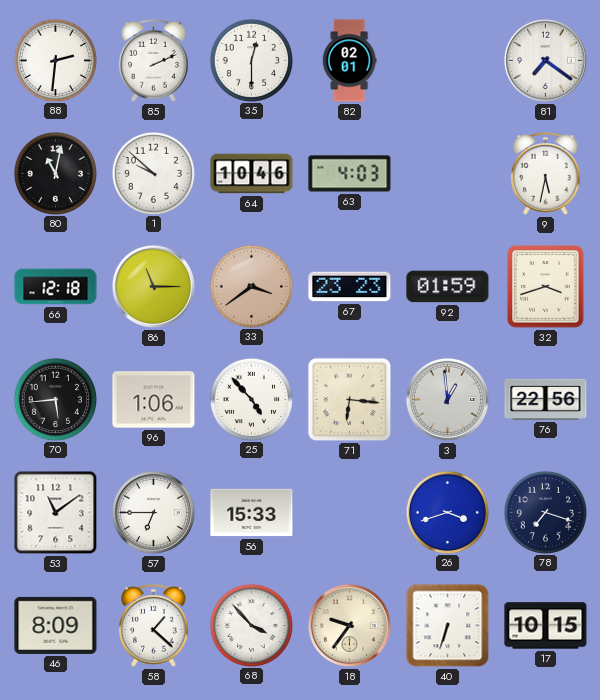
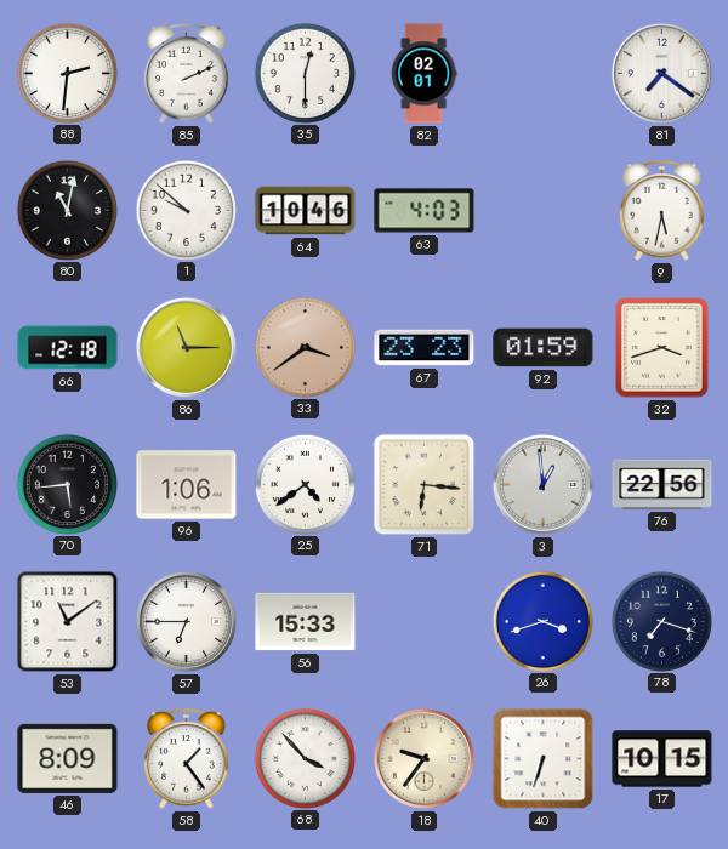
25: 4:53 -> 4:39
58: 1:22 -> 1:24
